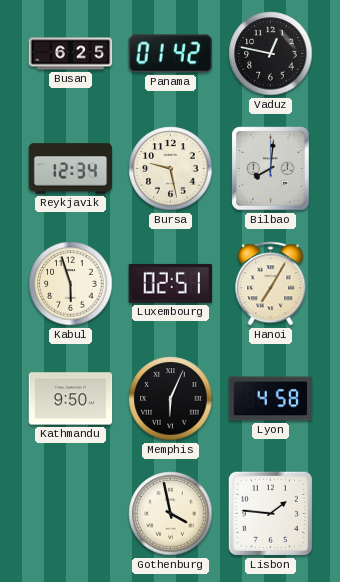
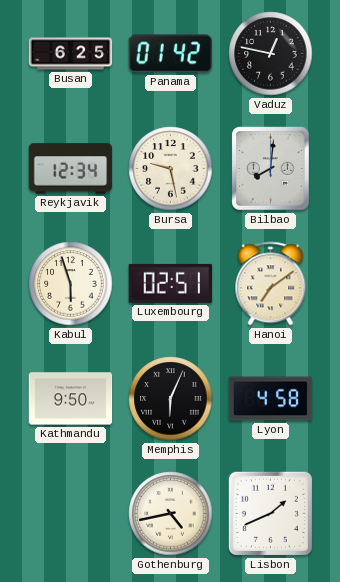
Hanoi: 7:05 -> 7:09
Gothenburg: 3:58 -> 4:43
Lisbon: 1:46 -> 1:41
